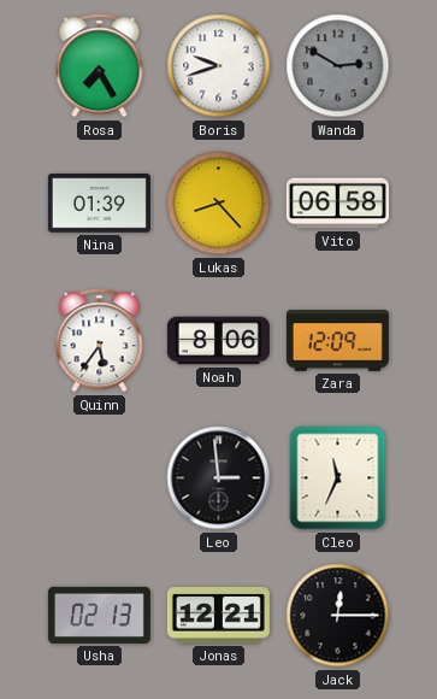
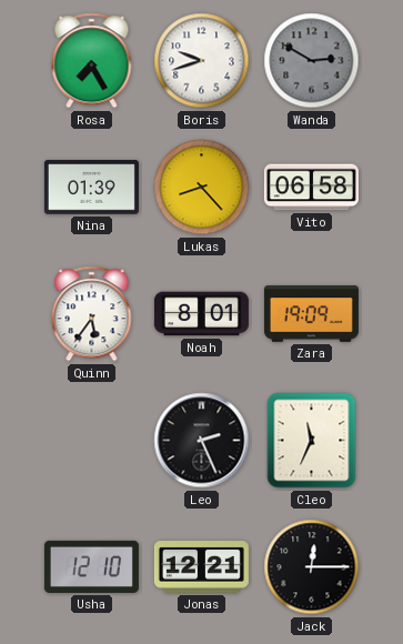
Noah: 8:06 -> 8:01
Zara: 12:09 -> 19:09
Leo: 2:59 -> 2:26
Usha: 02:13 -> 12:10
